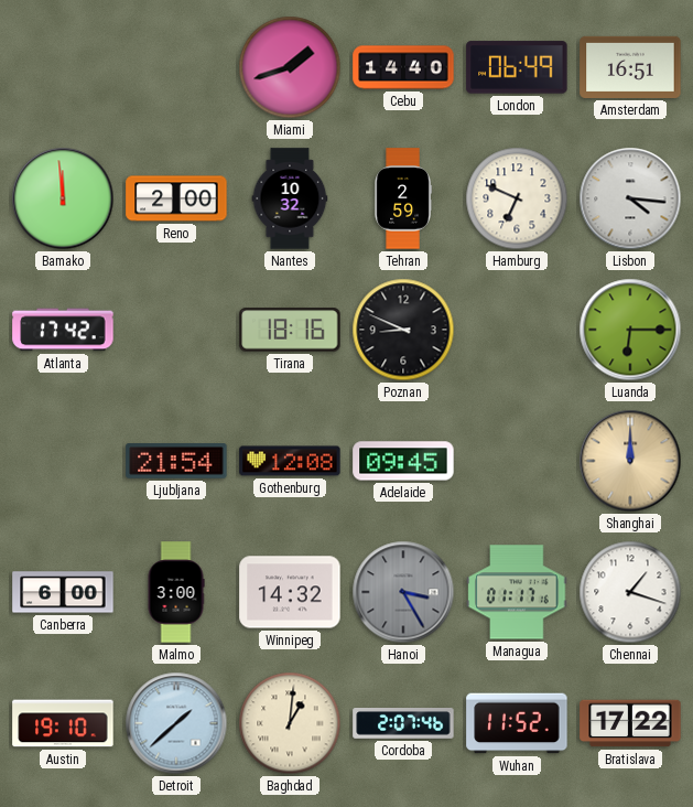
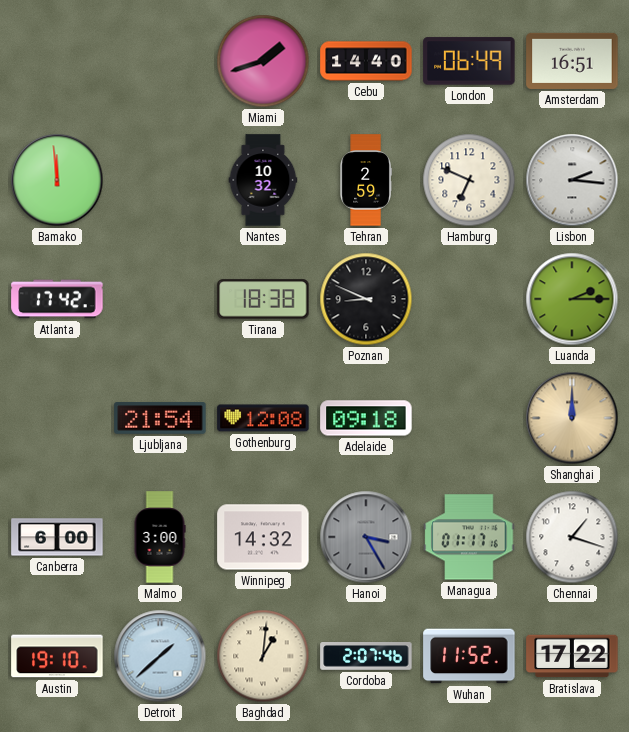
Reno: 2:00 -> none
Lisbon: 4:16 -> 2:16
Tirana: 18:16 -> 18:38
Luanda: 6:15 -> 2:15
Adelaide: 09:45 -> 09:18
